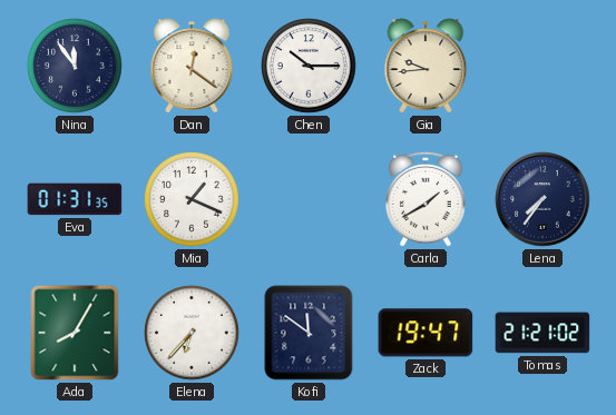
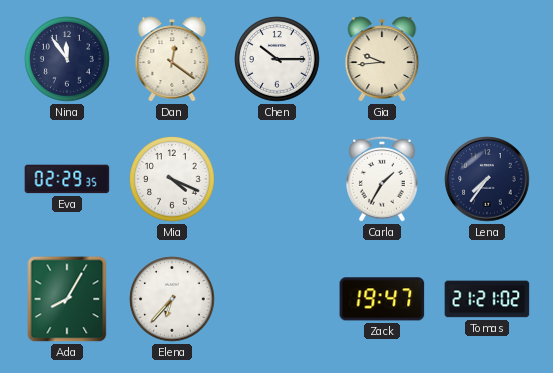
Eva: 01:31 -> 02:29
Mia: 1:19 -> 4:19
Carla: 1:40 -> 1:35
Kofi: 11:51 -> none
